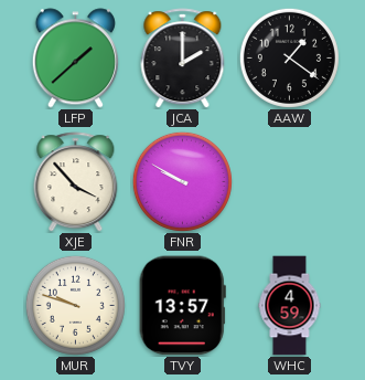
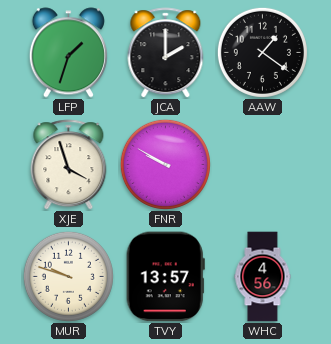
LFP: 1:38 -> 1:33
XJE: 3:53 -> 3:57
WHC: 4:59 -> 4:56
